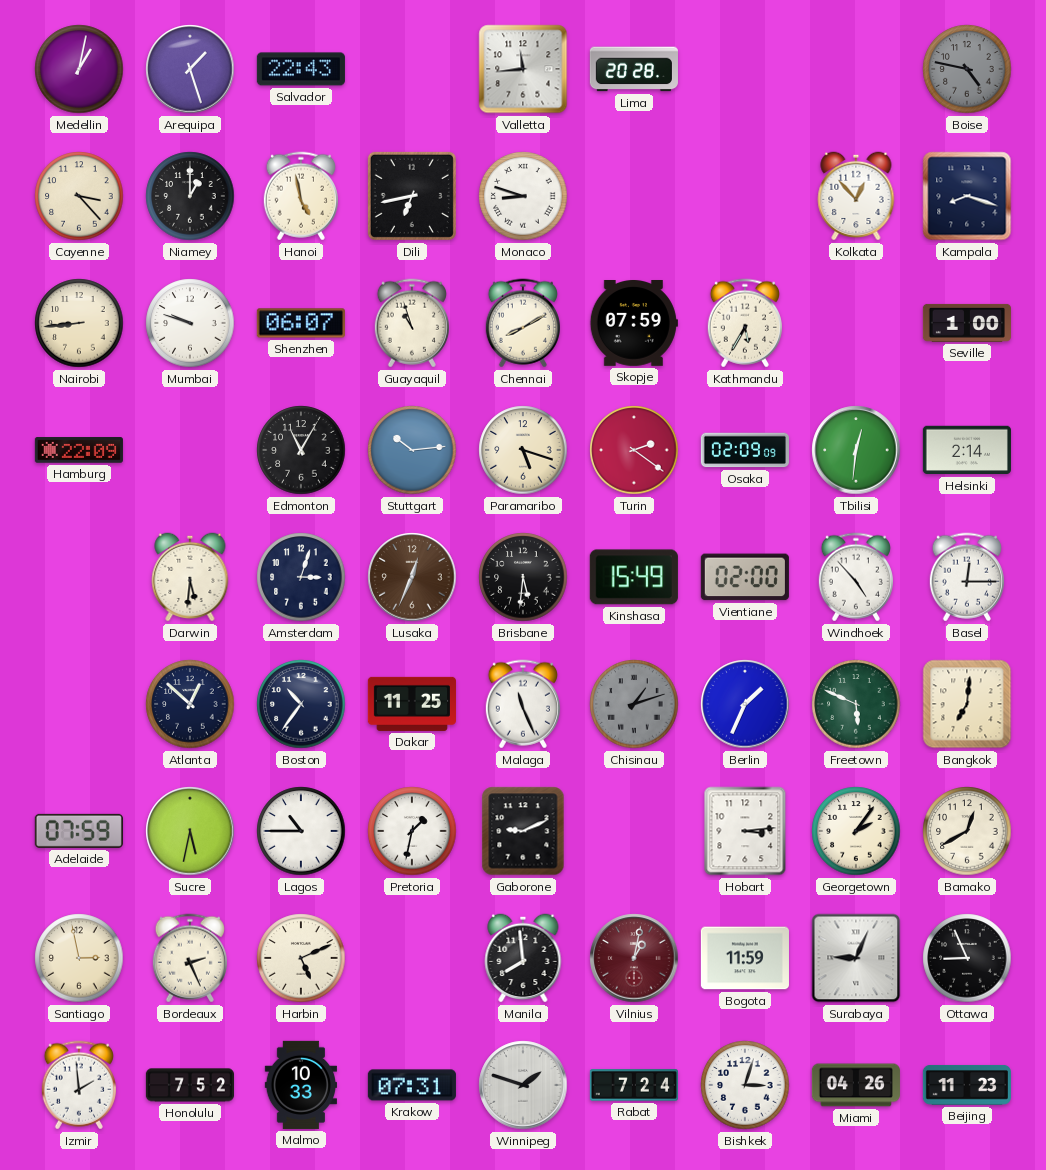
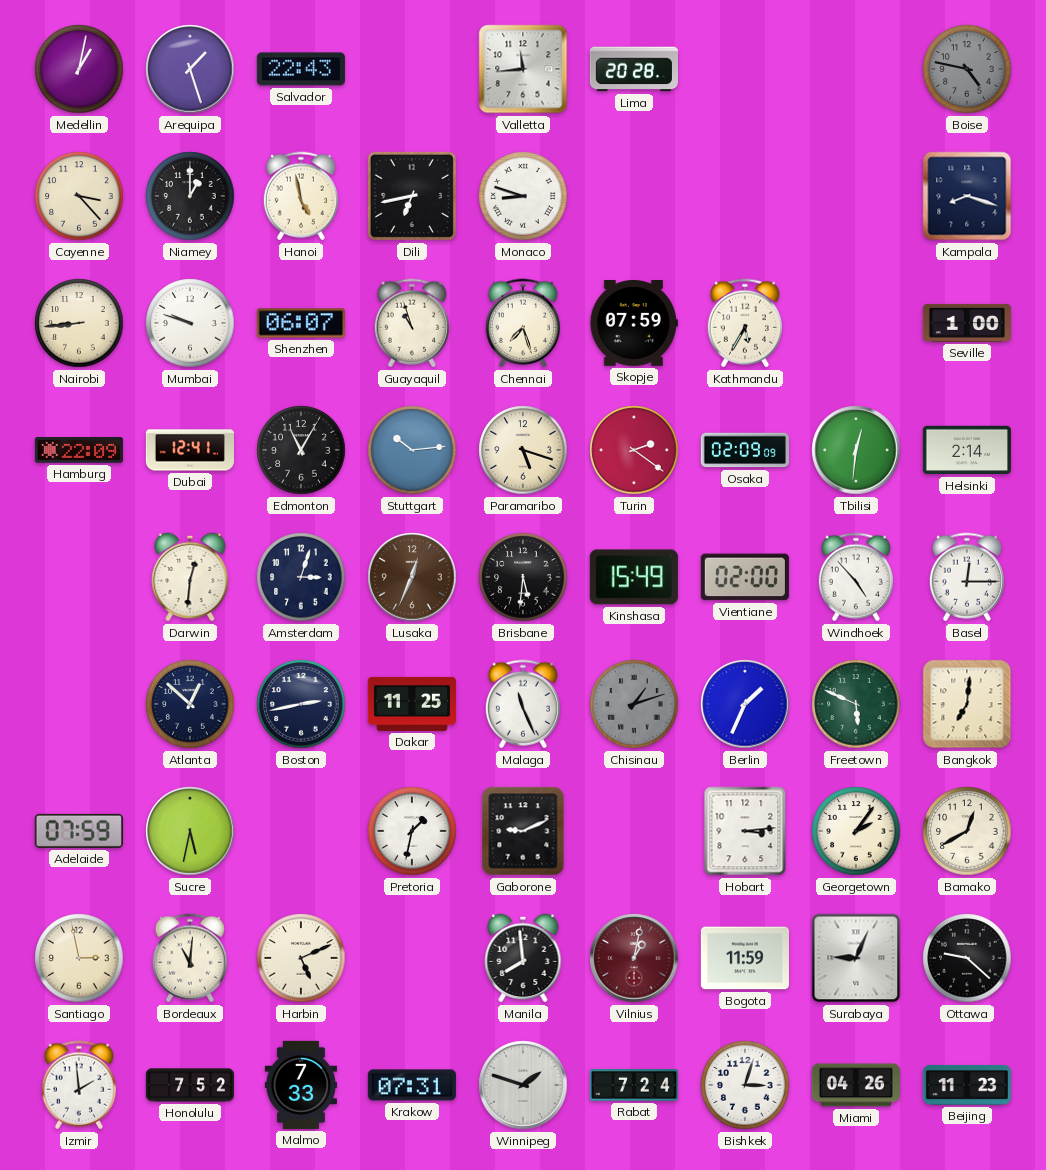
Kolkata: 12:53 -> none
Chennai: 8:10 -> 7:27
Dubai: none -> 12:41
Darwin: 5:31 -> 12:31
Boston: 10:36 -> 2:43
Lagos: 10:45 -> none
Bordeaux: 2:26 -> 11:01
Ottawa: 8:56 -> 9:22
Malmo: 10:33 -> 7:33
